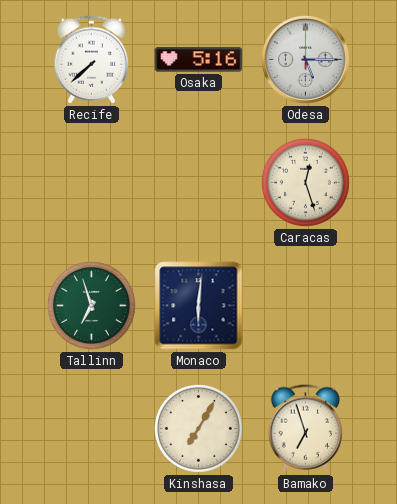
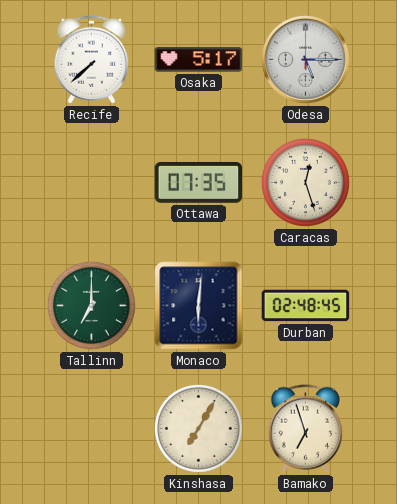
Osaka: 5:16 -> 5:17
Ottawa: none -> 07:35
Tallinn: 6:57 -> 7:00
Durban: none -> 02:48
